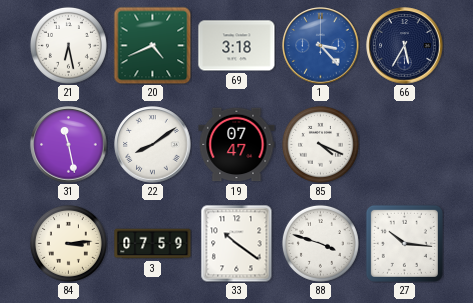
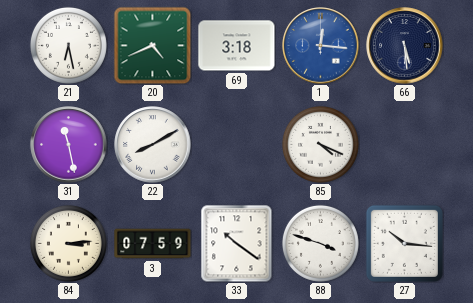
1: 3:23 -> 12:16
66: 5:35 -> 5:29
22: 8:09 -> 8:10
19: 07:47 -> none
